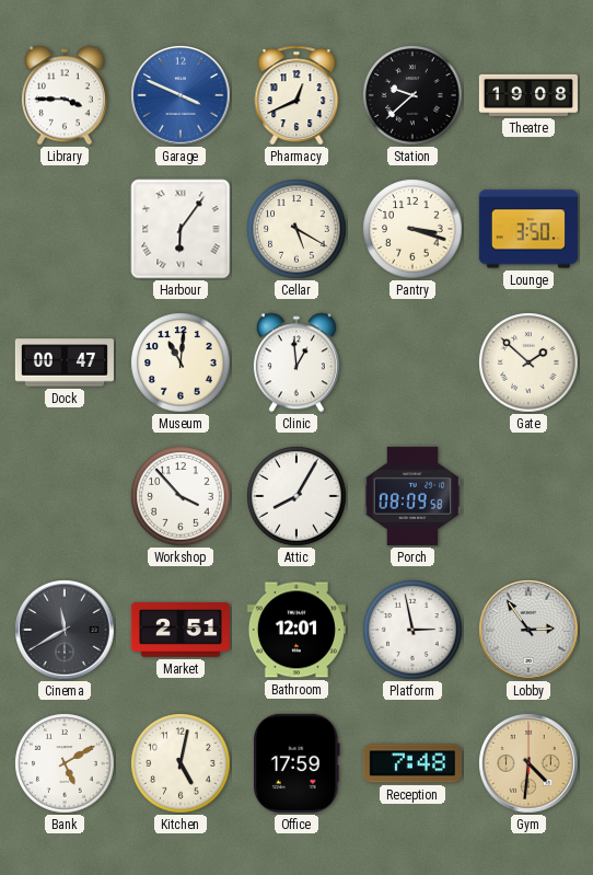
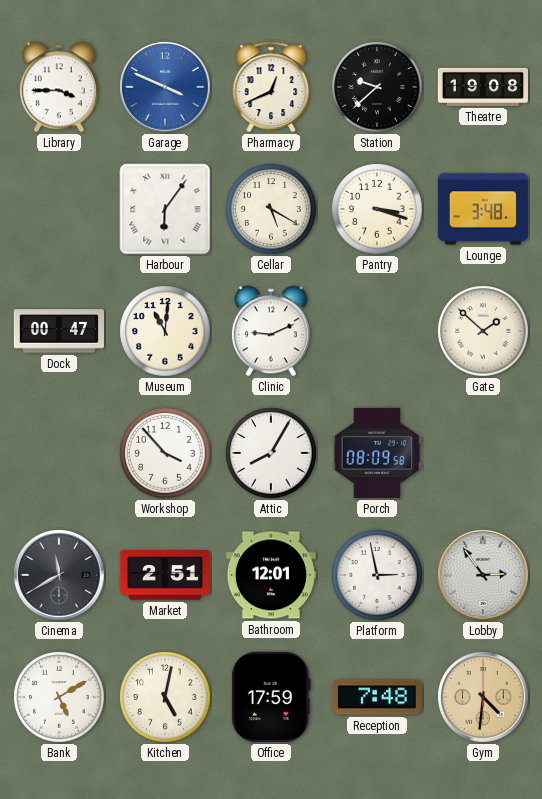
Lounge: 3:50 -> 3:48
Clinic: 12:59 -> 9:11
